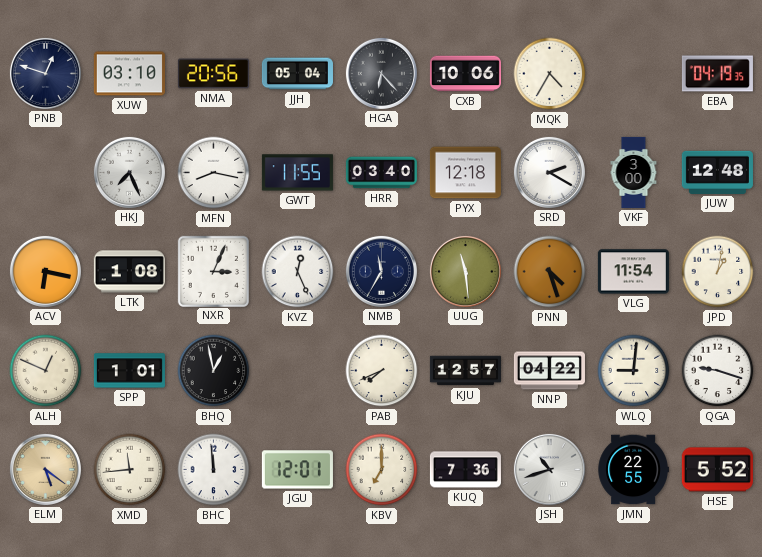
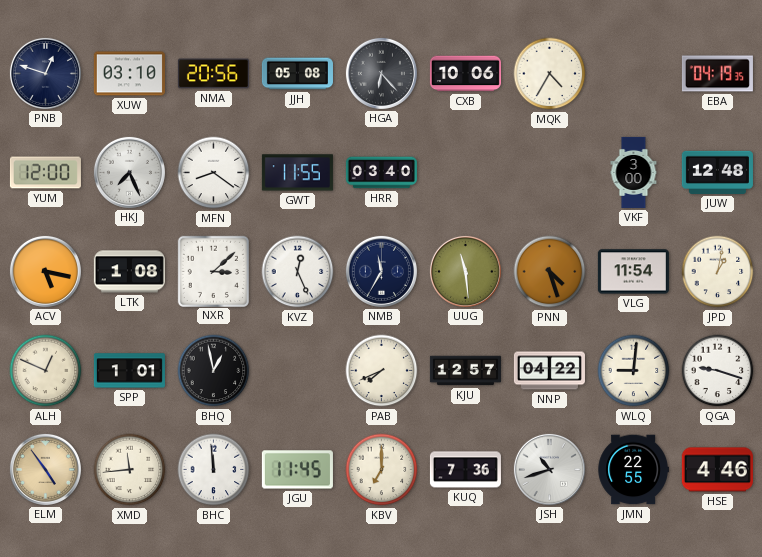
JJH: 05:04 -> 05:08
YUM: none -> 12:00
MFN: 8:17 -> 8:21
PYX: 12:18 -> none
SRD: 2:20 -> none
ACV: 6:17 -> 5:17
NXR: 3:04 -> 3:08
ELM: 5:21 -> 4:54
JGU: 12:01 -> 11:45
HSE: 5:52 -> 4:46
